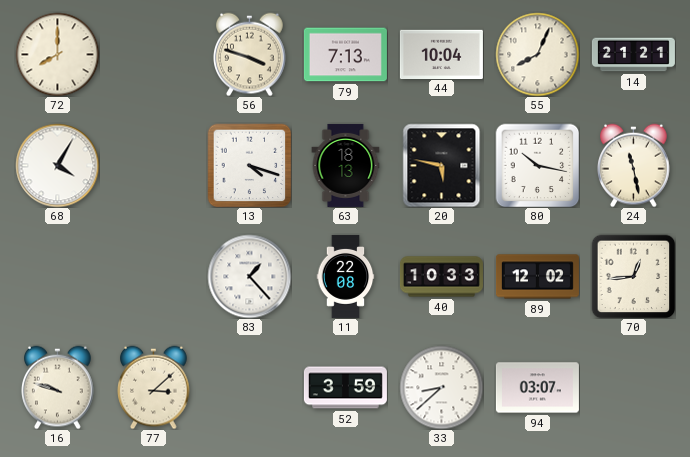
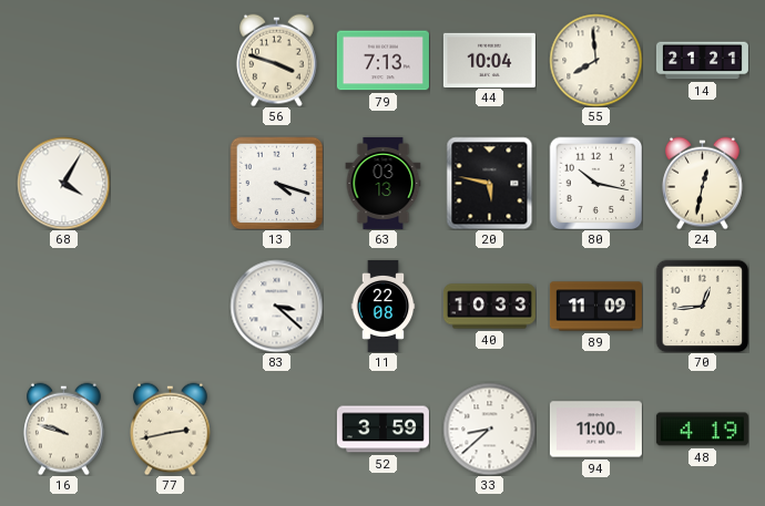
72: 8:00 -> none
55: 8:04 -> 7:59
63: 18:13 -> 03:13
24: 11:28 -> 12:32
83: 1:23 -> 3:22
89: 12:02 -> 11:09
77: 3:08 -> 2:43
94: 03:07 -> 11:00
48: none -> 4:19
